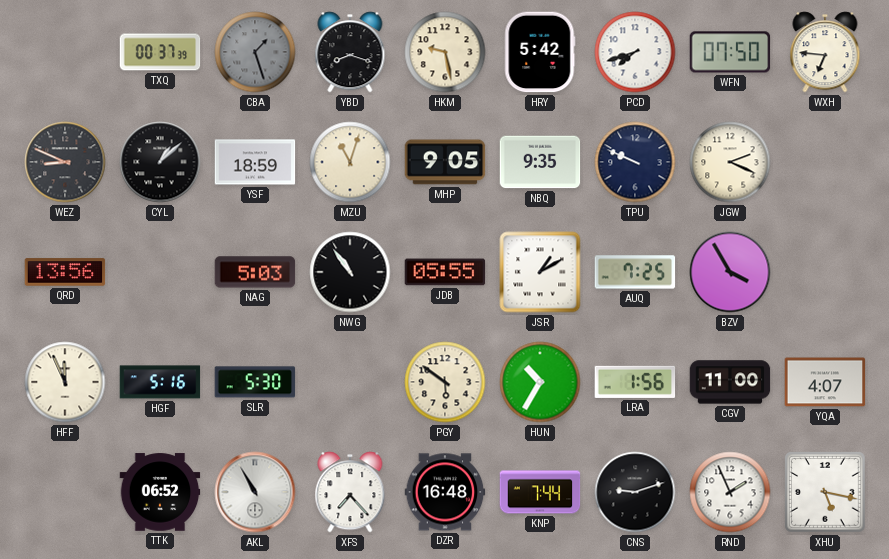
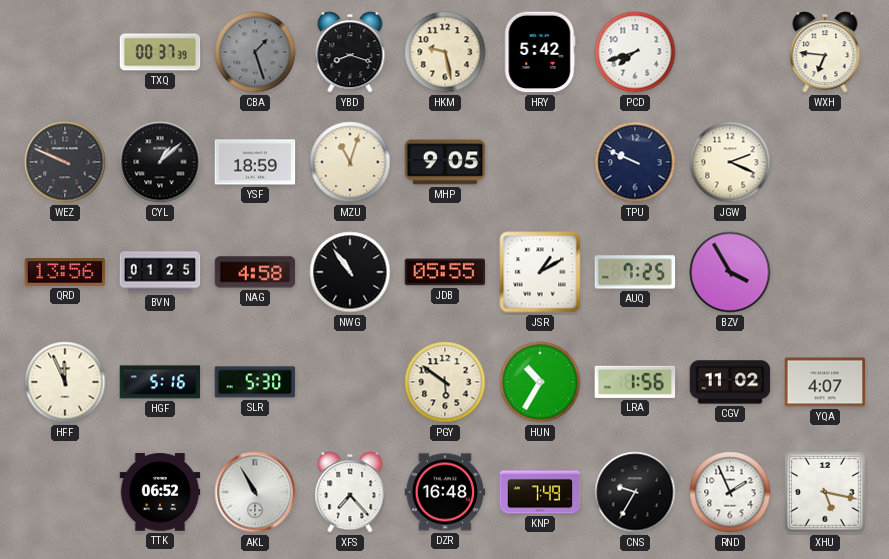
WFN: 07:50 -> none
WEZ: 8:49 -> 9:49
NBQ: 9:35 -> none
BVN: none -> 01:25
NAG: 5:03 -> 4:58
CGV: 11:00 -> 11:02
KNP: 7:44 -> 7:49
CNS: 9:12 -> 9:35
